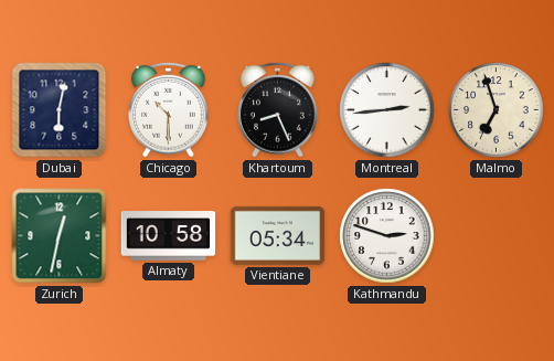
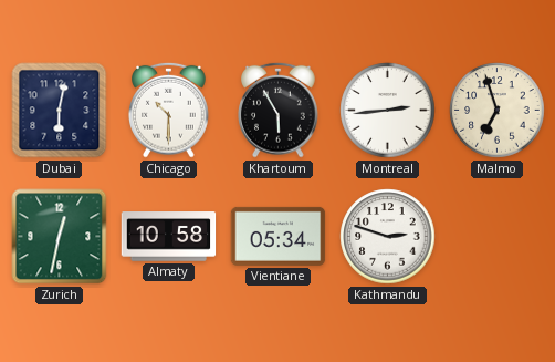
Khartoum: 8:26 -> 5:55
